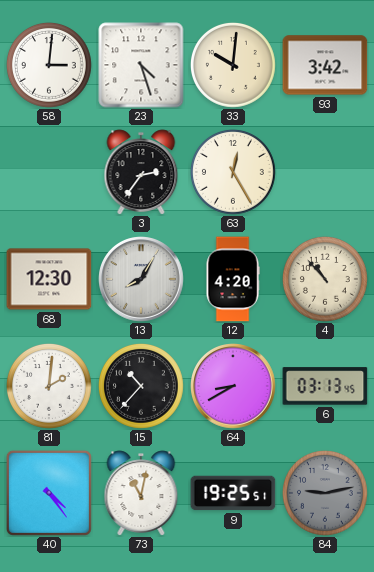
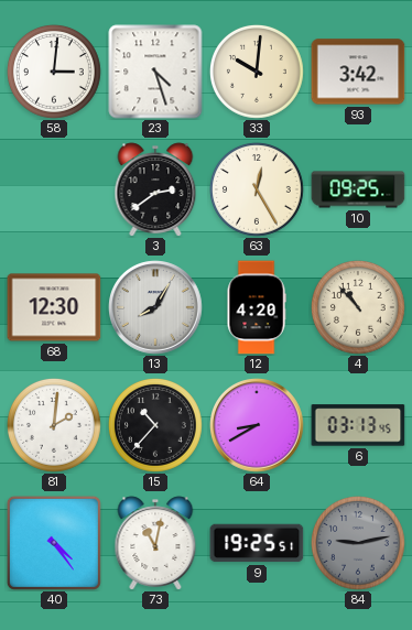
3: 2:36 -> 2:39
10: none -> 09:25
